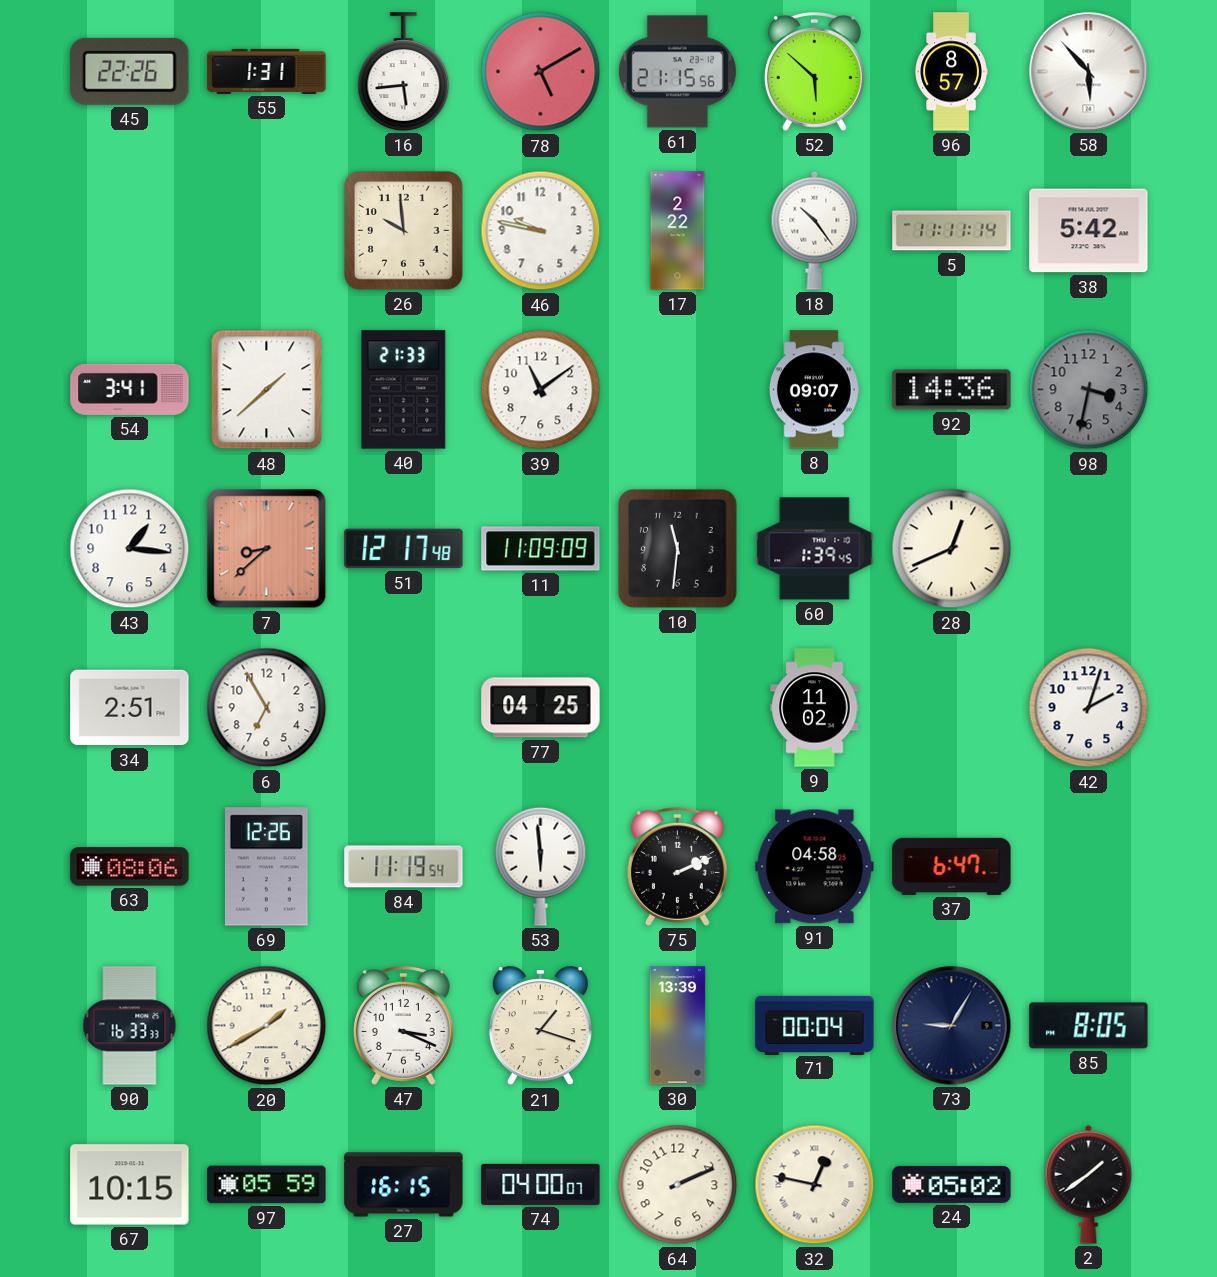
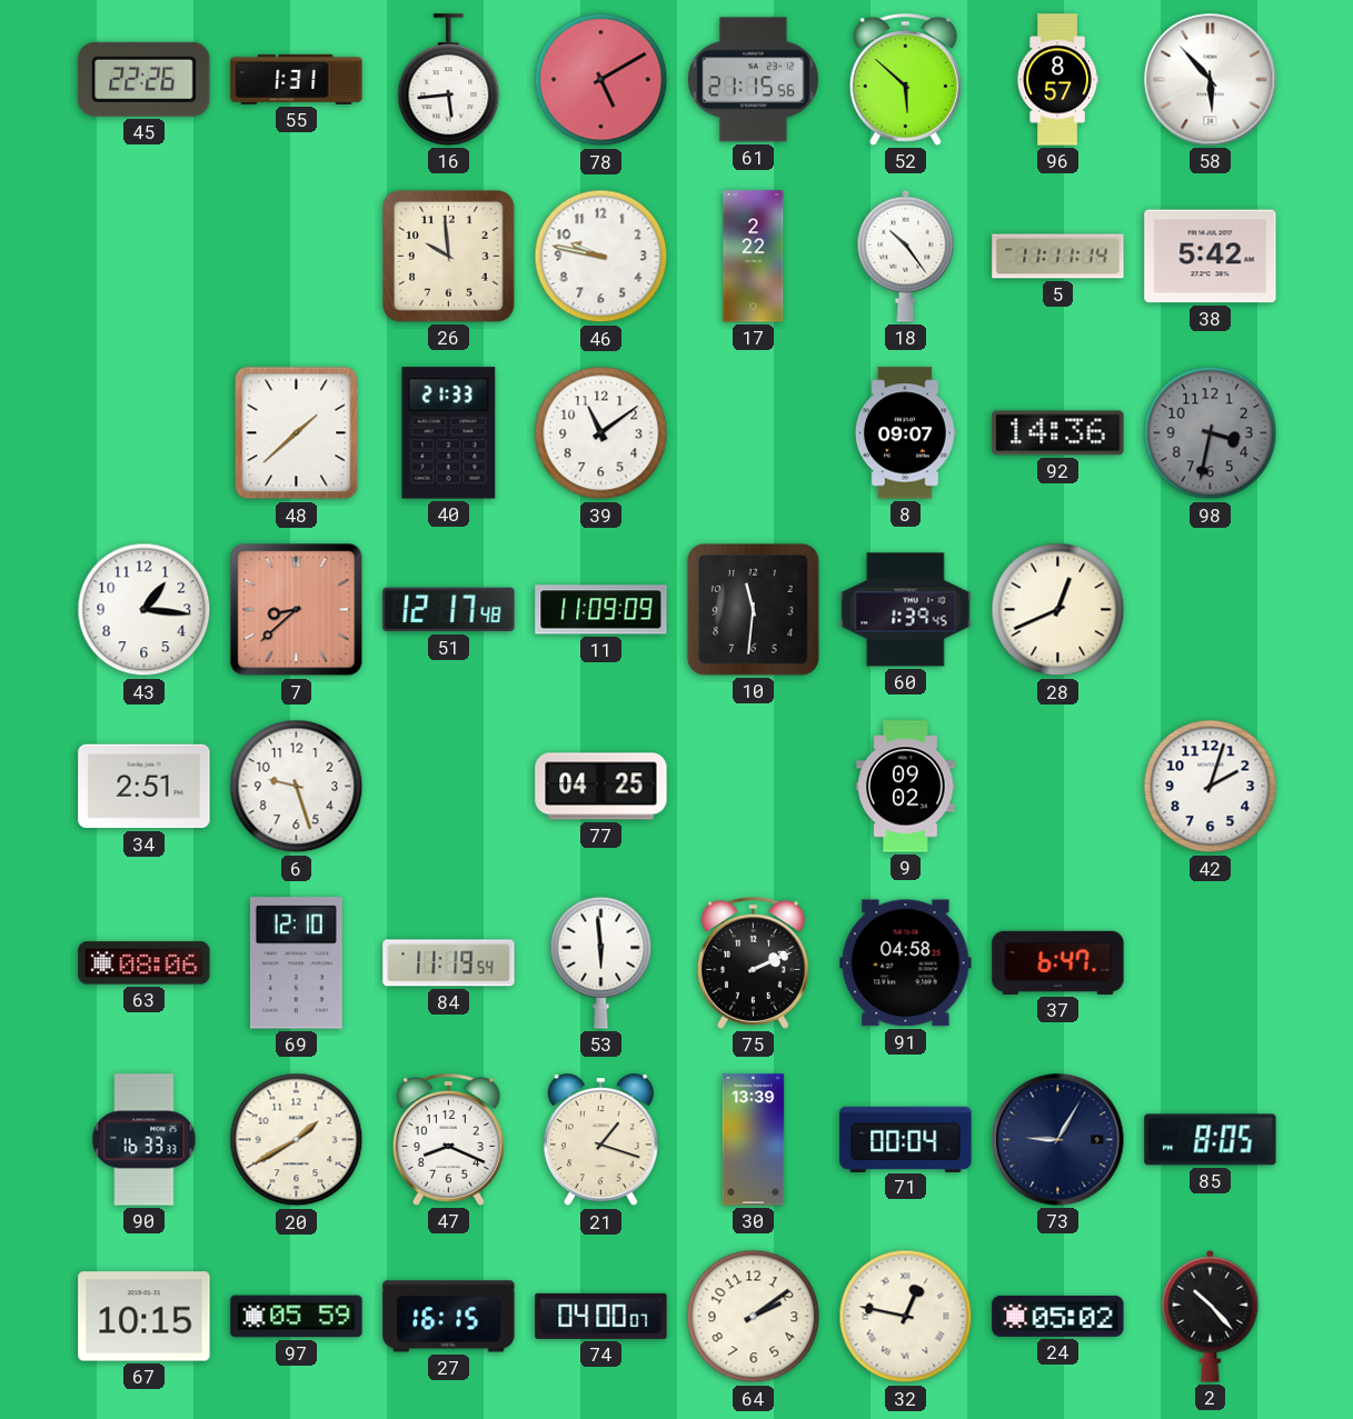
54: 3:41 -> none
6: 6:55 -> 9:27
9: 11:02 -> 09:02
69: 12:26 -> 12:10
47: 3:19 -> 8:19
64: 2:11 -> 2:09
2: 1:39 -> 10:23
